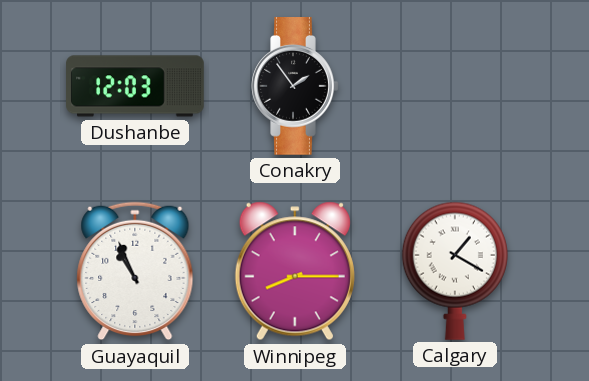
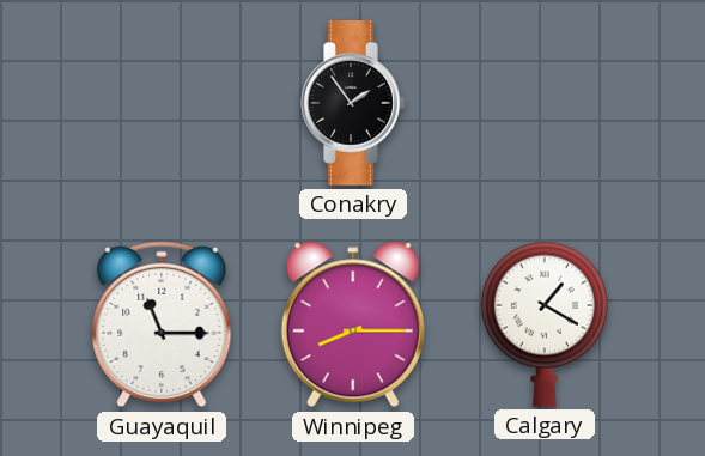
Dushanbe: 12:03 -> none
Guayaquil: 10:56 -> 11:15
